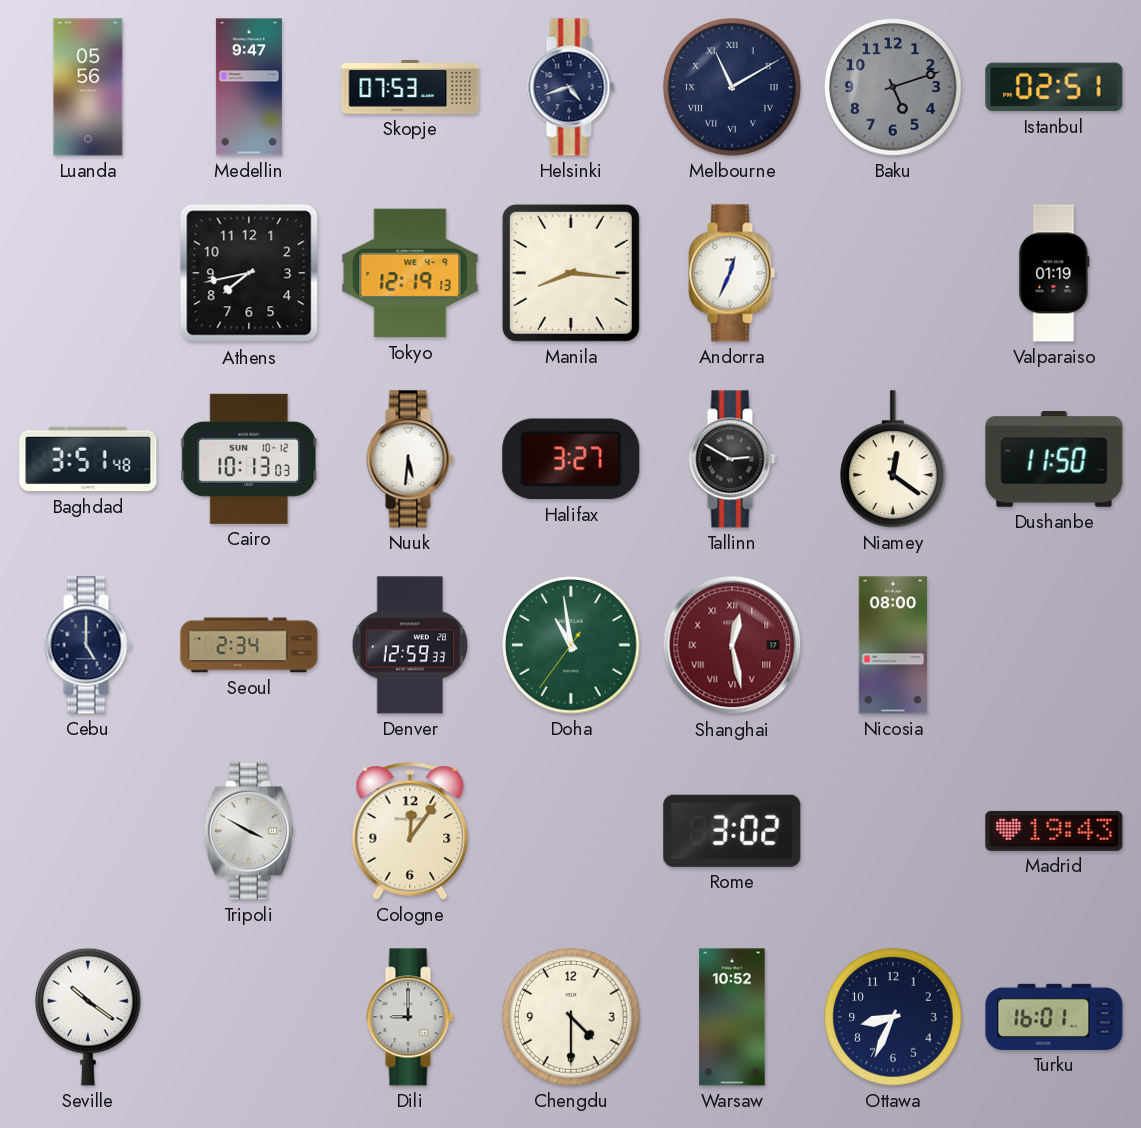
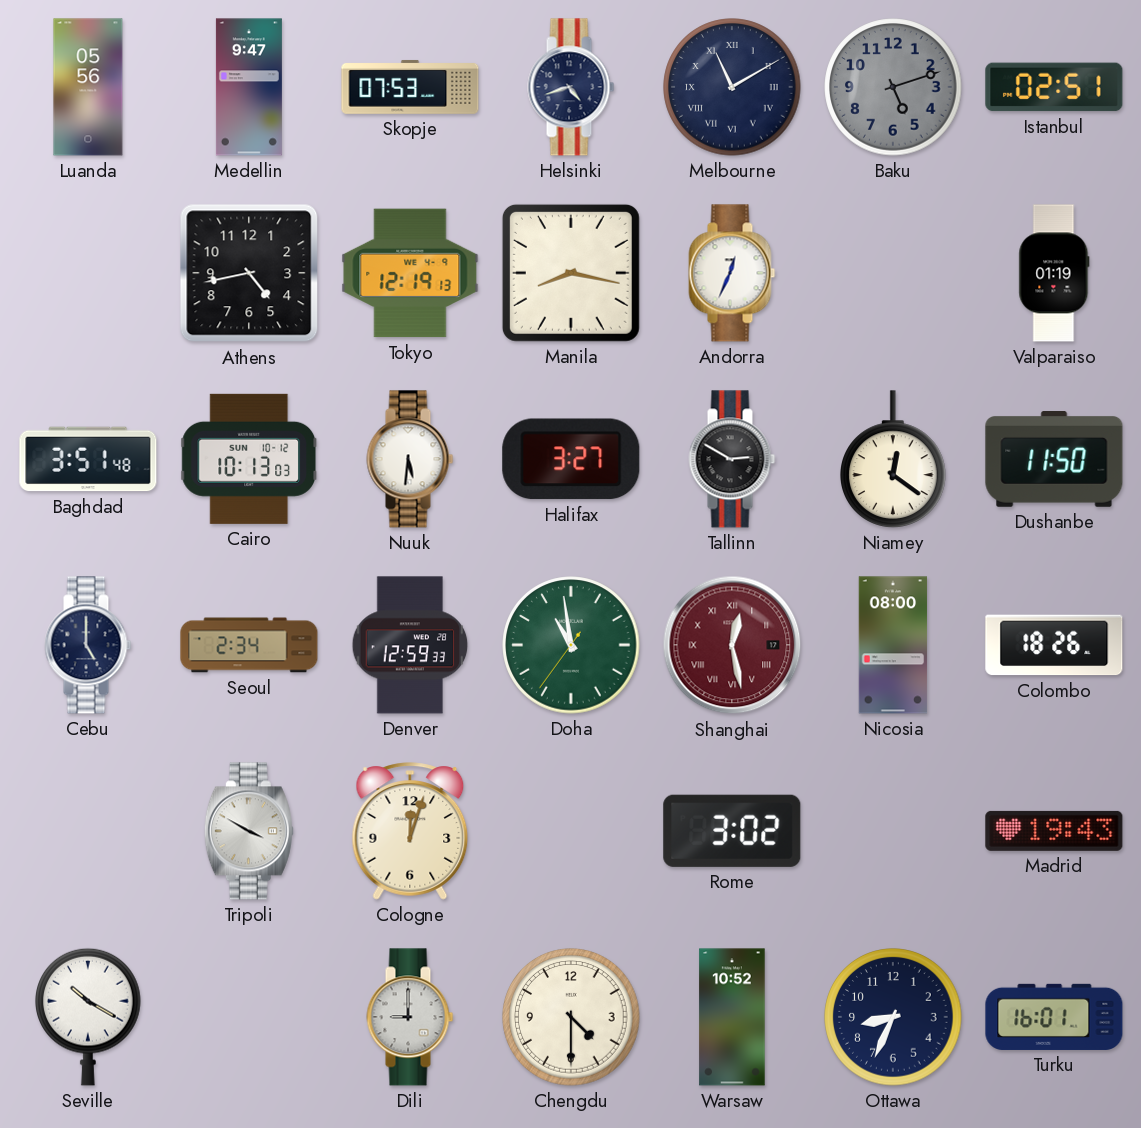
Athens: 7:43 -> 4:43
Manila: 8:16 -> 8:17
Colombo: none -> 18:26
Cologne: 12:06 -> 12:03
Seville: 10:21 -> 10:20
